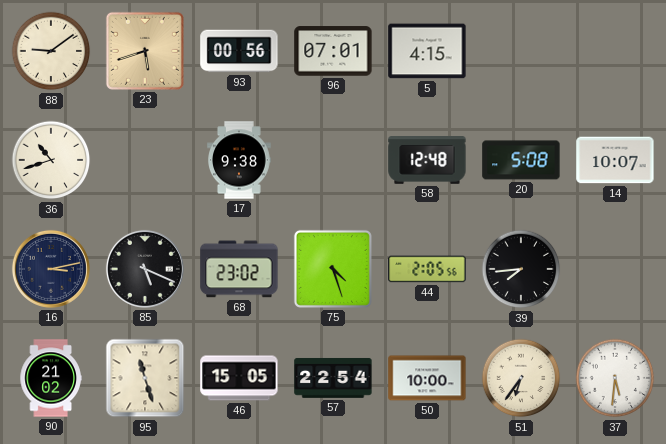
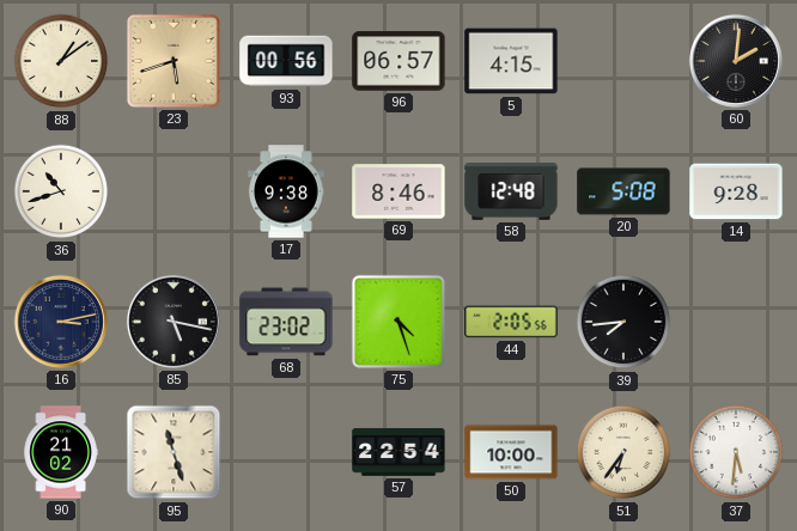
88: 9:09 -> 1:09
96: 07:01 -> 06:57
60: none -> 2:01
69: none -> 8:46
14: 10:07 -> 9:28
85: 5:19 -> 5:17
46: 15:05 -> none
